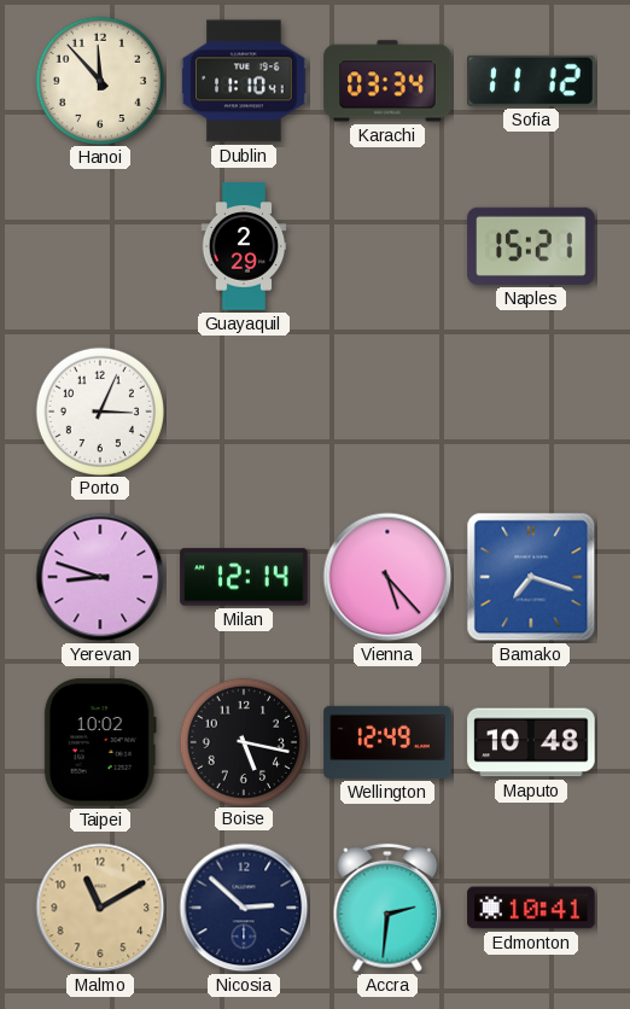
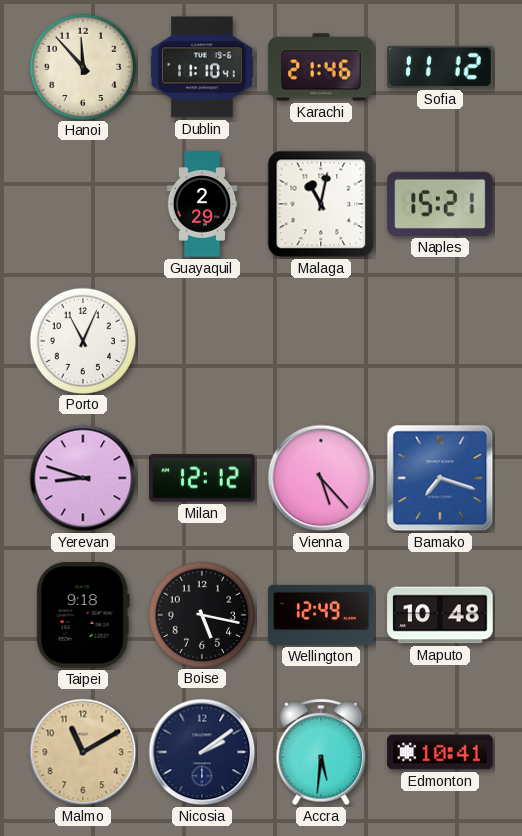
Karachi: 03:34 -> 21:46
Malaga: none -> 11:02
Porto: 3:04 -> 11:04
Milan: 12:14 -> 12:12
Taipei: 10:02 -> 9:18
Nicosia: 2:52 -> 2:09
Accra: 2:31 -> 5:31
